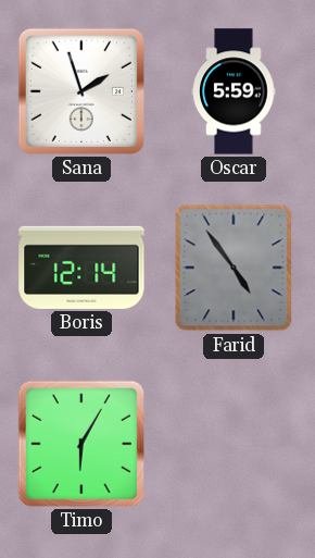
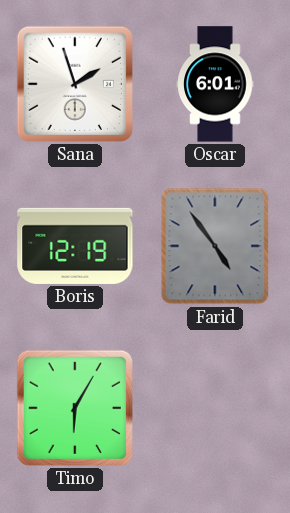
Oscar: 5:59 -> 6:01
Boris: 12:14 -> 12:19
